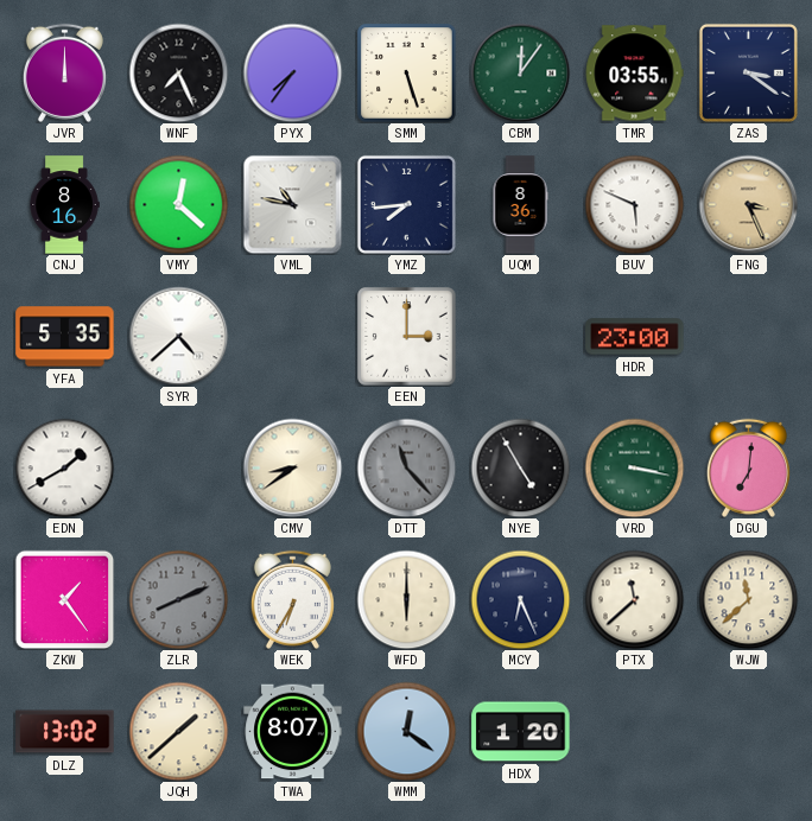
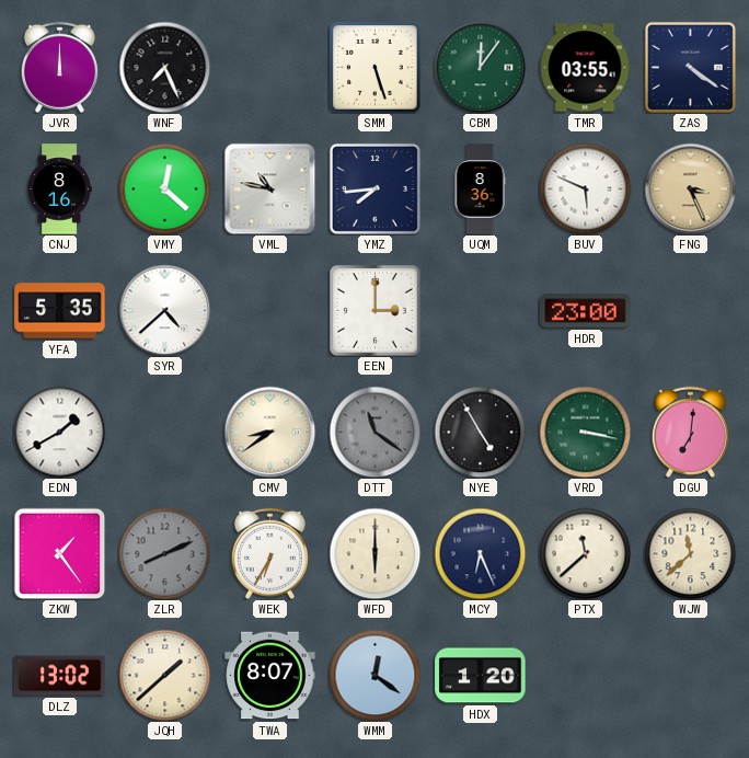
PYX: 7:36 -> none
ZAS: 3:21 -> 4:21
DTT: 11:23 -> 11:21
